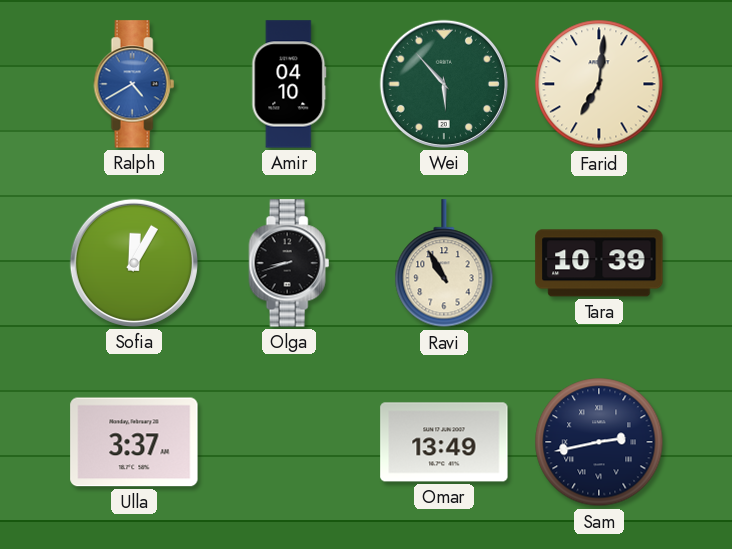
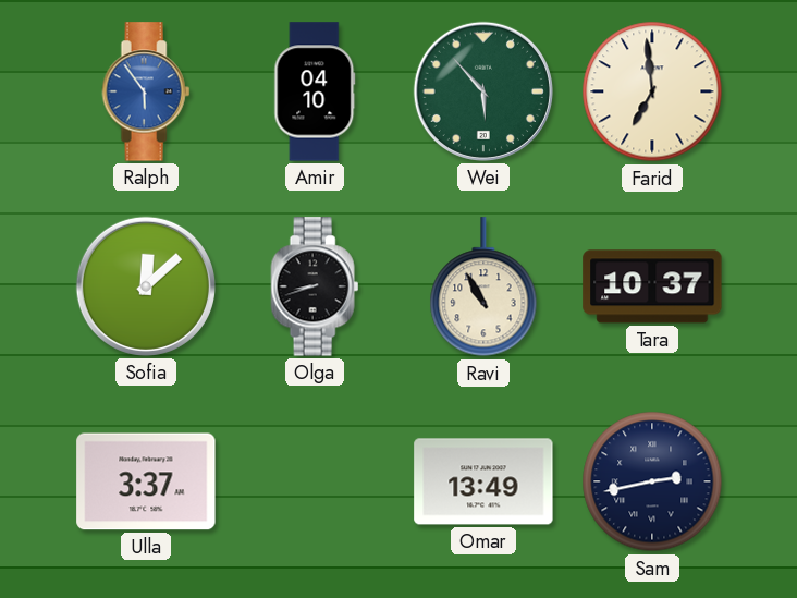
Ralph: 4:40 -> 5:54
Farid: 7:01 -> 6:59
Sofia: 12:05 -> 12:08
Tara: 10:39 -> 10:37
